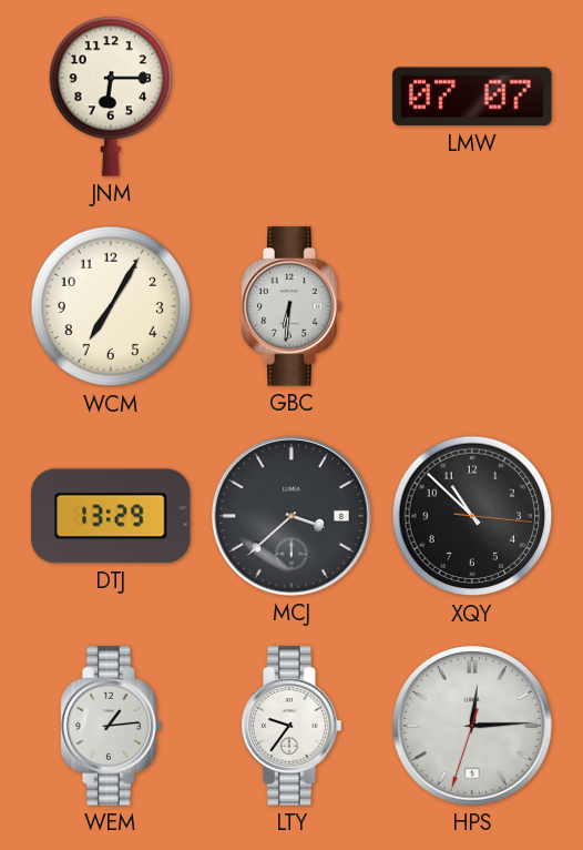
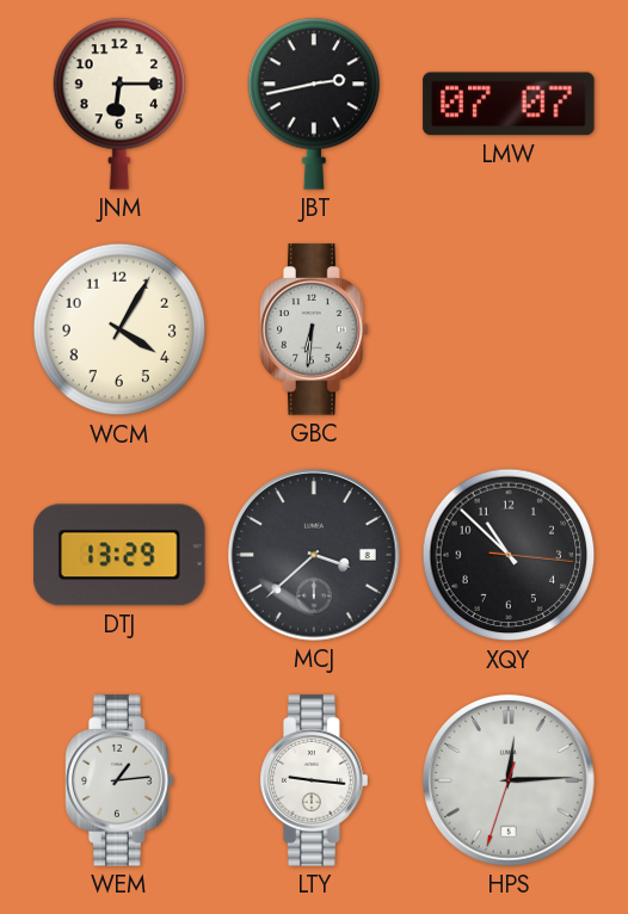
JBT: none -> 2:43
WCM: 7:05 -> 4:05
LTY: 9:36 -> 9:16
